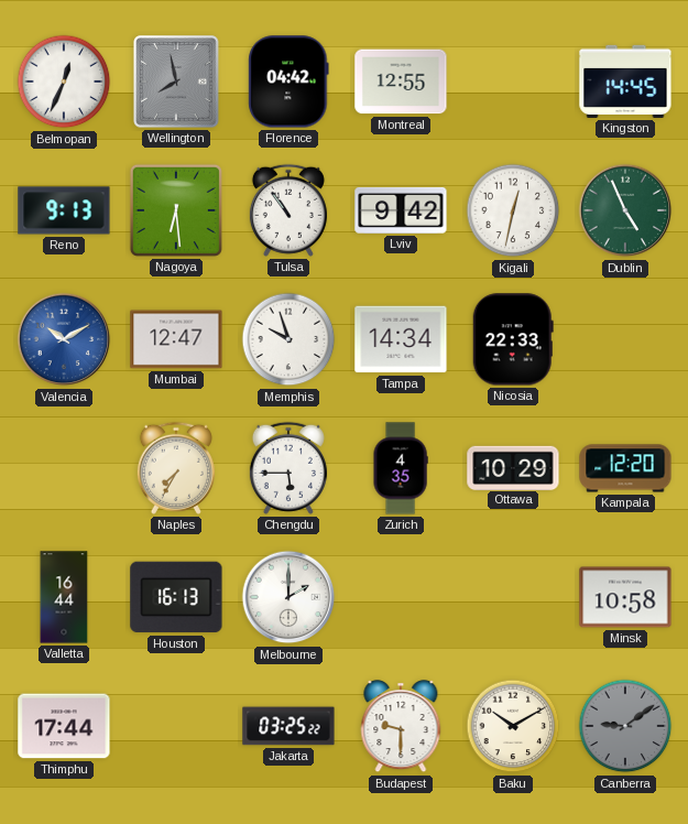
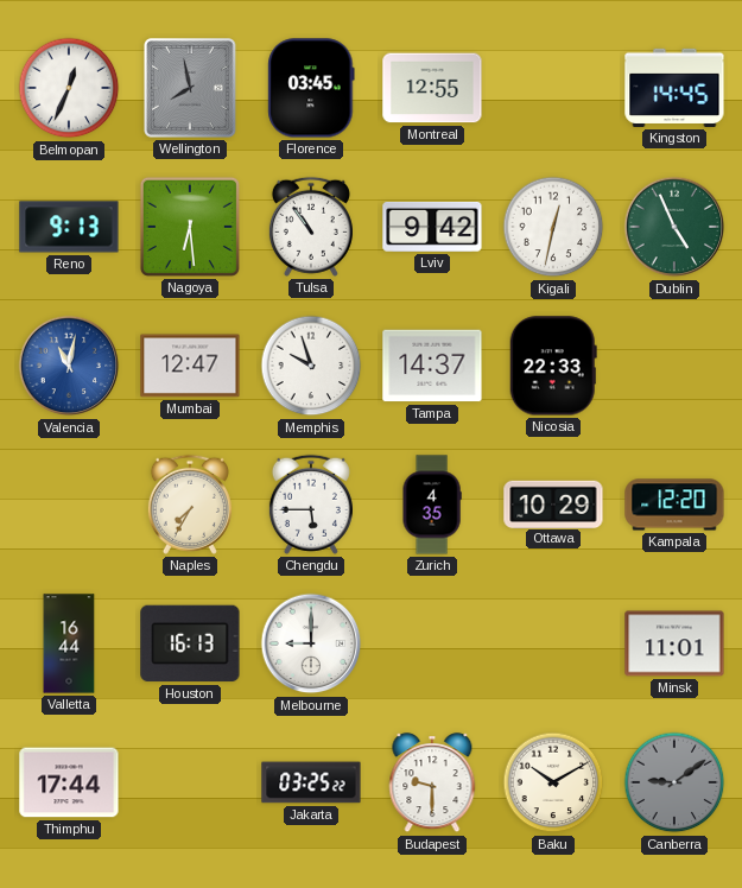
Florence: 04:42 -> 03:45
Valencia: 10:10 -> 11:02
Tampa: 14:34 -> 14:37
Melbourne: 2:00 -> 9:00
Minsk: 10:58 -> 11:01
